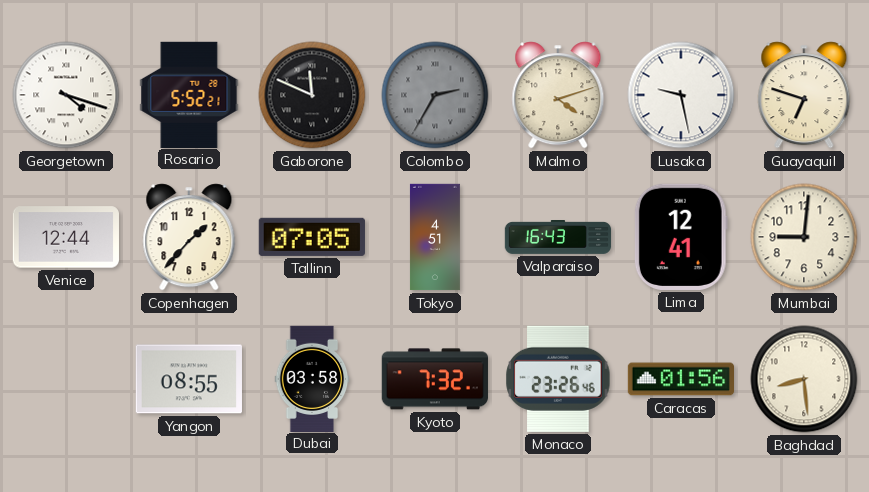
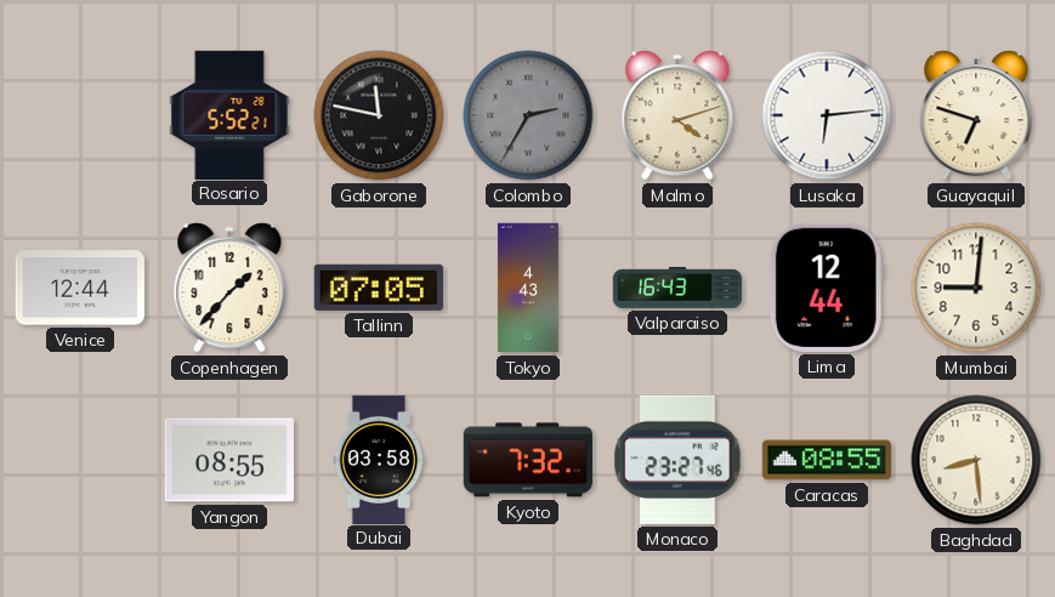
Georgetown: 4:18 -> none
Gaborone: 11:49 -> 11:47
Lusaka: 9:28 -> 6:14
Tokyo: 4:51 -> 4:43
Lima: 12:41 -> 12:44
Monaco: 23:26 -> 23:27
Caracas: 01:56 -> 08:55
